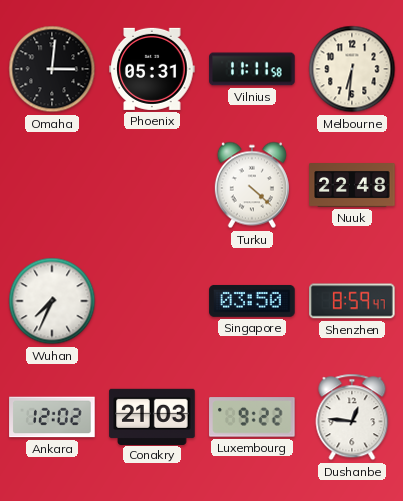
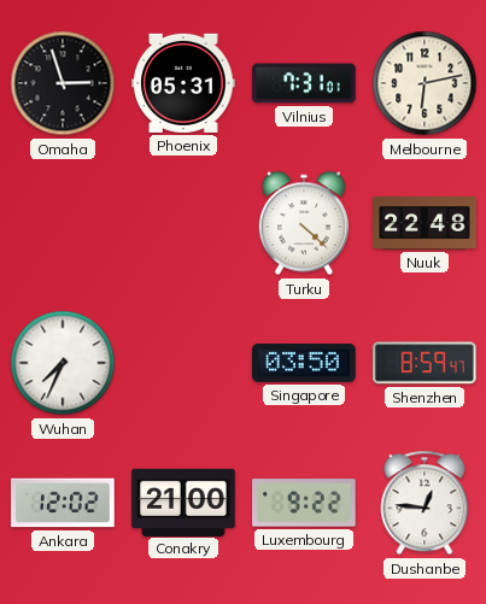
Omaha: 3:01 -> 2:57
Vilnius: 11:11 -> 7:31
Melbourne: 6:31 -> 6:13
Conakry: 21:03 -> 21:00
